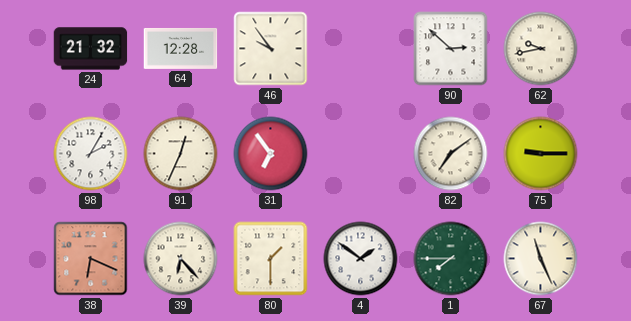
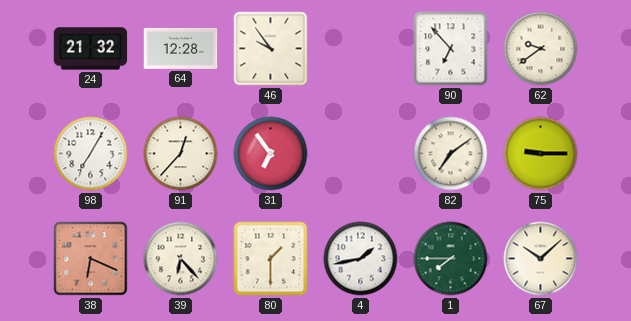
90: 2:52 -> 6:53
62: 9:43 -> 9:39
98: 2:05 -> 7:05
91: 12:34 -> 12:37
4: 1:51 -> 1:43
67: 11:26 -> 10:08
